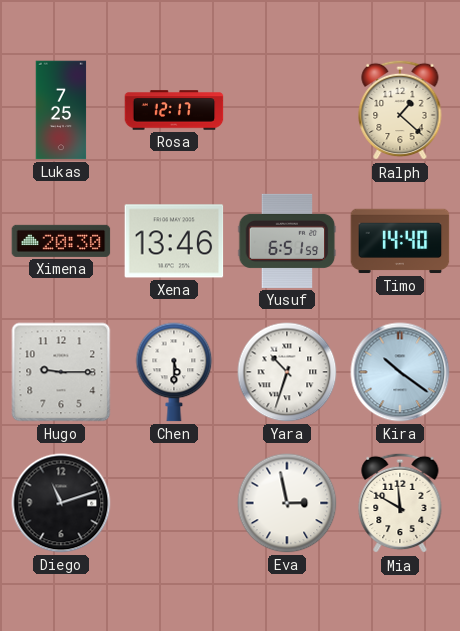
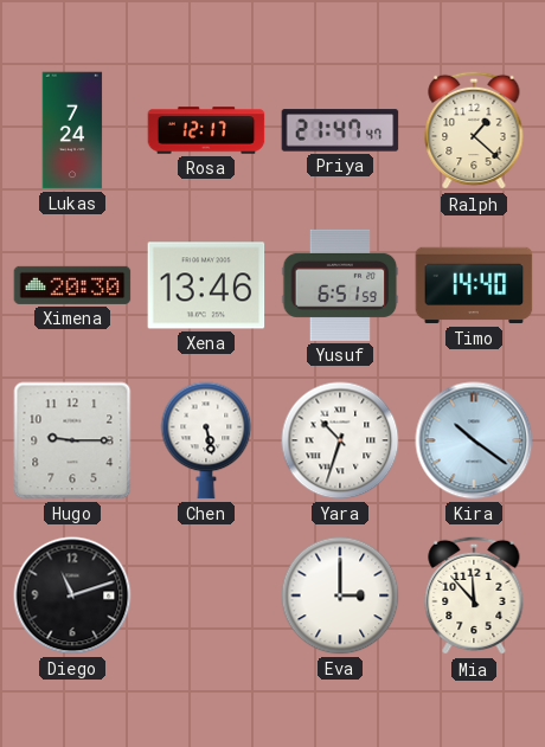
Lukas: 7:25 -> 7:24
Priya: none -> 21:47
Chen: 5:30 -> 5:28
Eva: 2:58 -> 3:00
Mia: 11:50 -> 11:53
